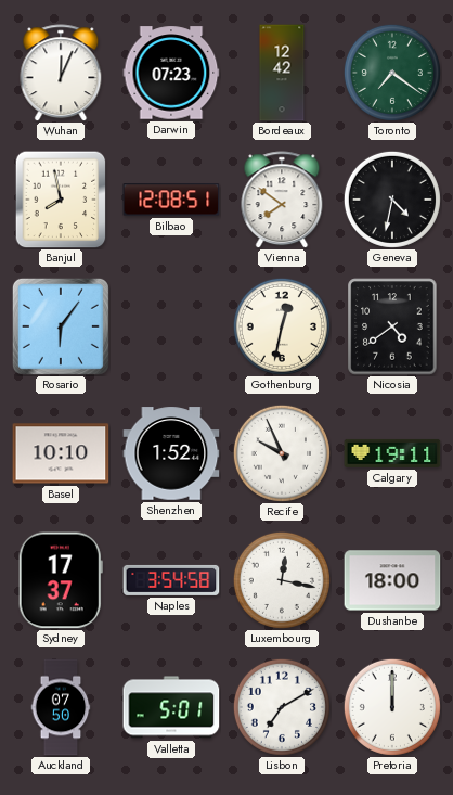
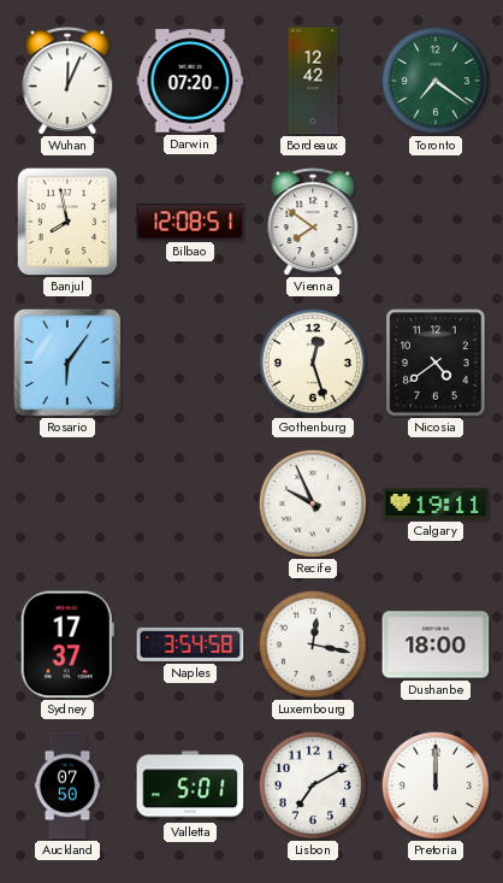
Darwin: 07:23 -> 07:20
Geneva: 4:32 -> none
Gothenburg: 12:32 -> 12:27
Basel: 10:10 -> none
Shenzhen: 1:52 -> none
